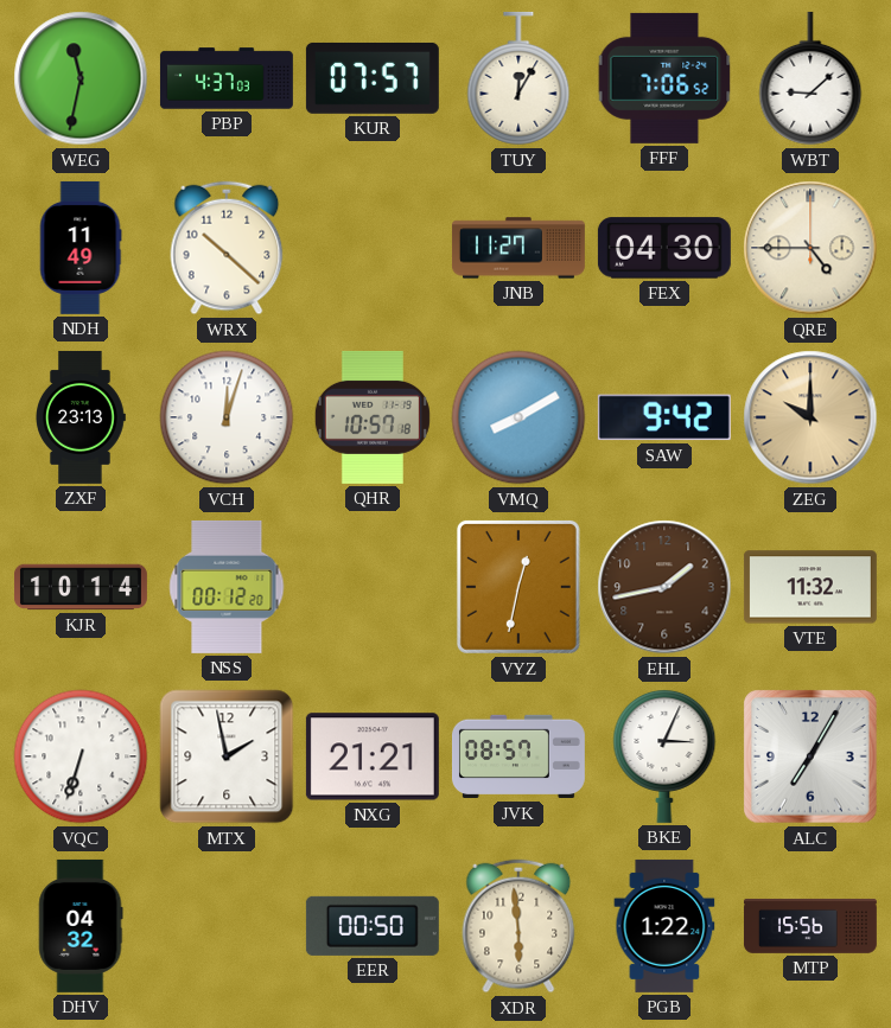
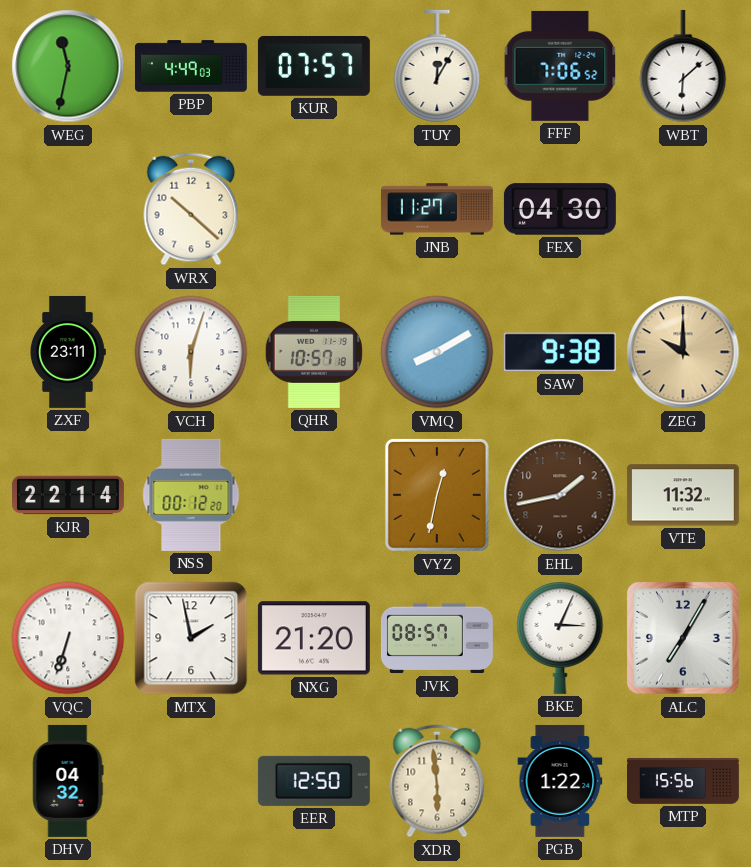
PBP: 4:37 -> 4:49
WBT: 9:08 -> 6:08
NDH: 11:49 -> none
QRE: 4:45 -> none
ZXF: 23:13 -> 23:11
VCH: 12:03 -> 6:03
SAW: 9:42 -> 9:38
KJR: 10:14 -> 22:14
NXG: 21:21 -> 21:20
EER: 00:50 -> 12:50
